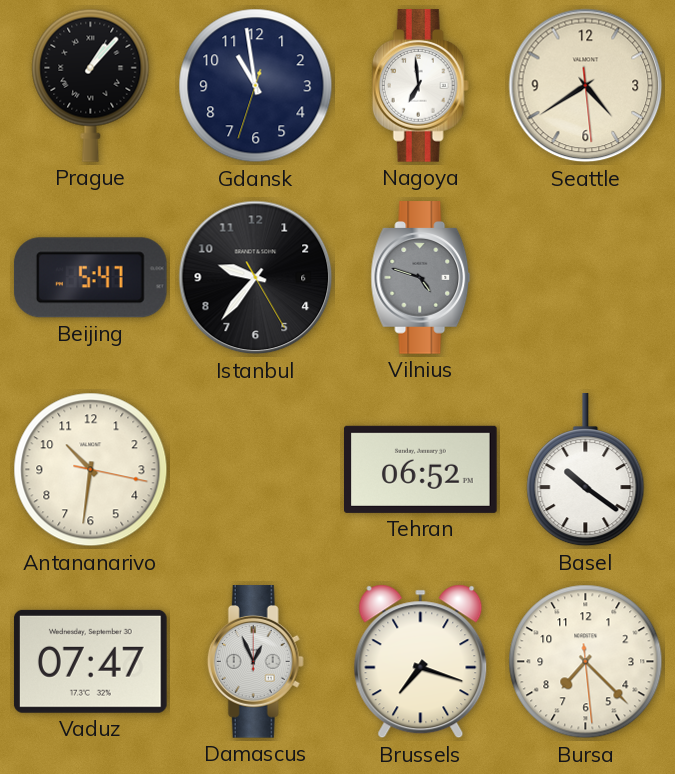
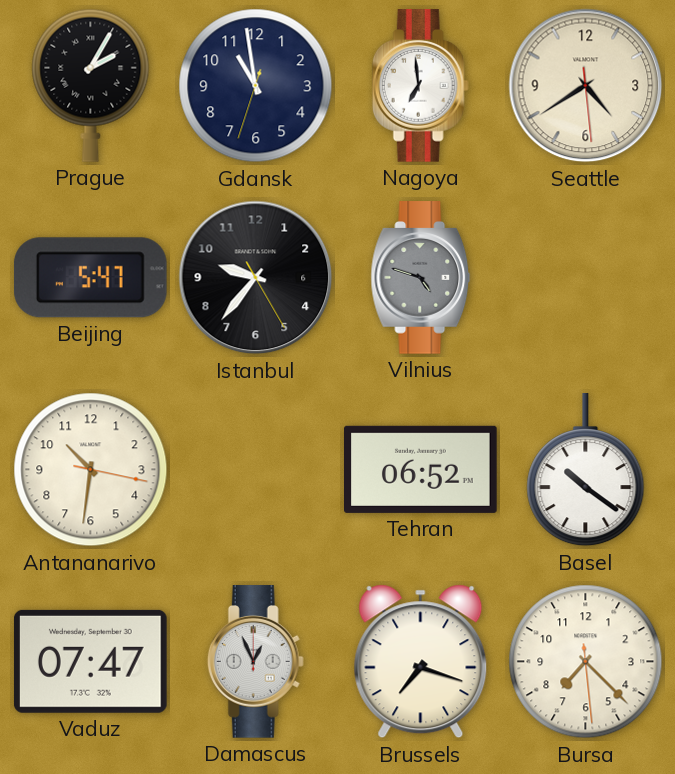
Prague: 1:07 -> 2:05
